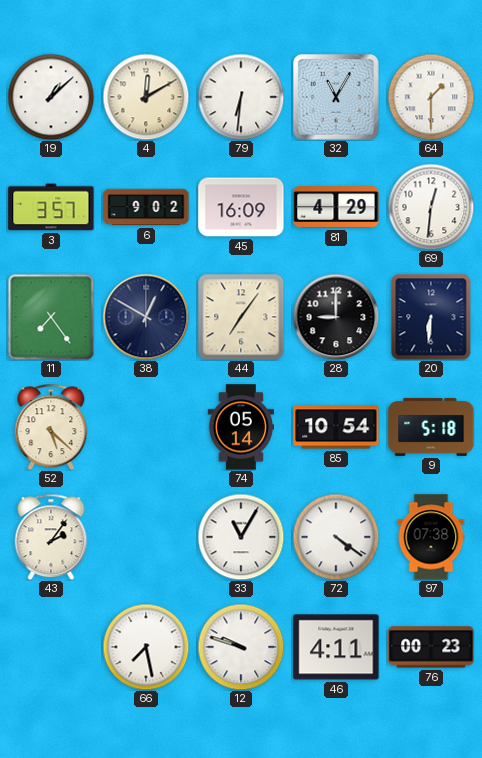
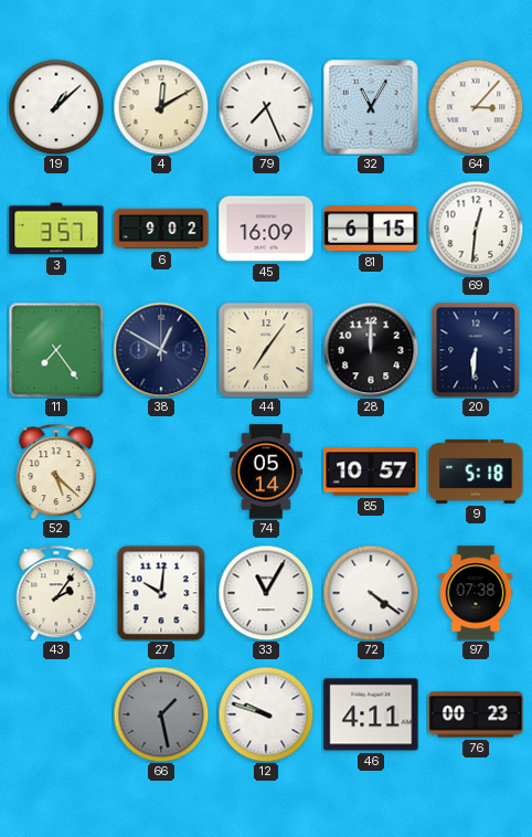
79: 6:31 -> 7:26
64: 1:30 -> 3:07
81: 4:29 -> 6:15
28: 9:00 -> 12:00
85: 10:54 -> 10:57
27: none -> 10:01
66: 7:28 -> 1:28
66 dial: white -> grey
